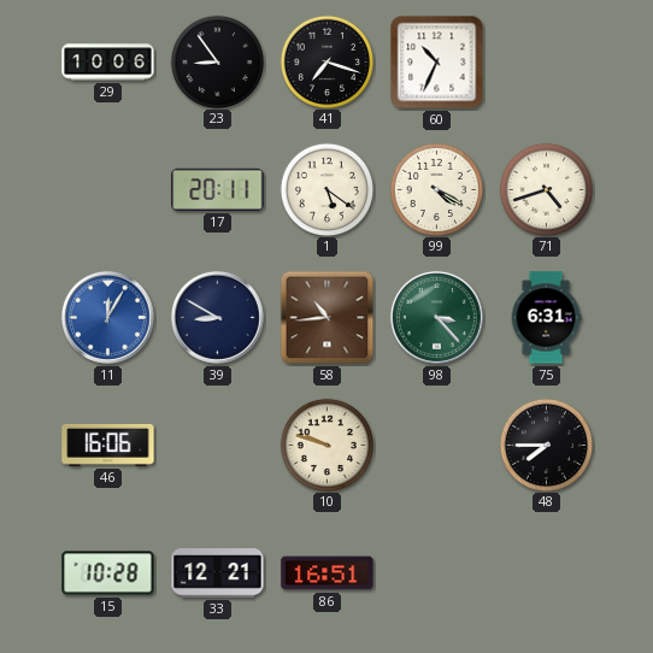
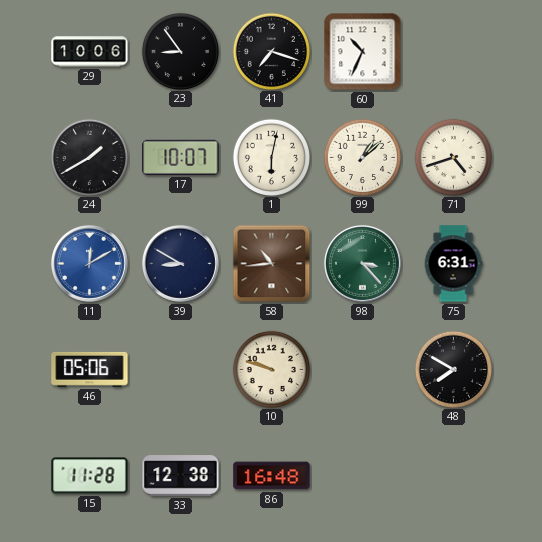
24: none -> 1:40
17: 20:11 -> 10:07
1: 5:21 -> 6:02
99: 4:20 -> 1:08
11: 12:05 -> 12:10
46: 16:06 -> 05:06
48: 7:45 -> 7:50
15: 10:28 -> 11:28
33: 12:21 -> 12:38
86: 16:51 -> 16:48
